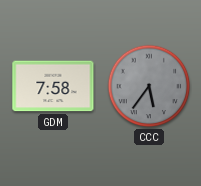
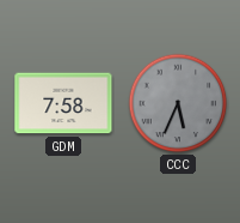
CCC: 5:36 -> 5:34
